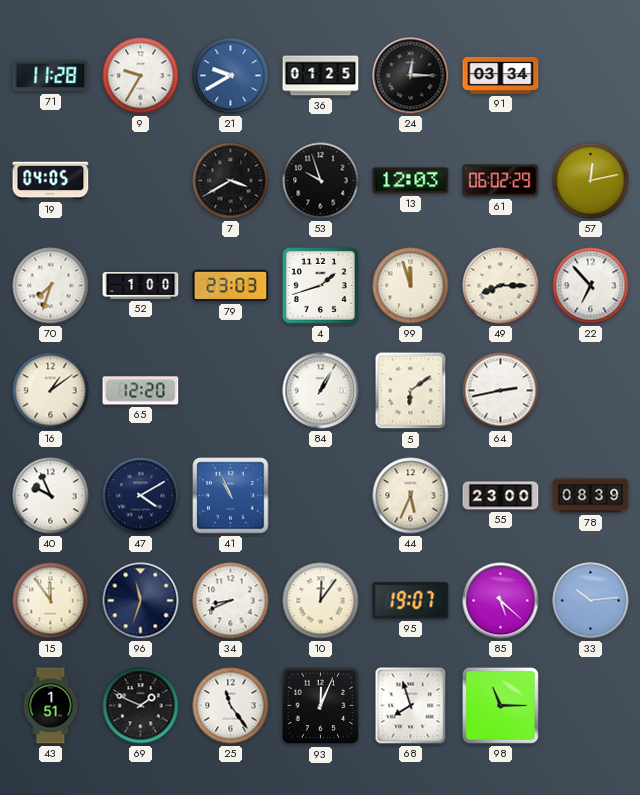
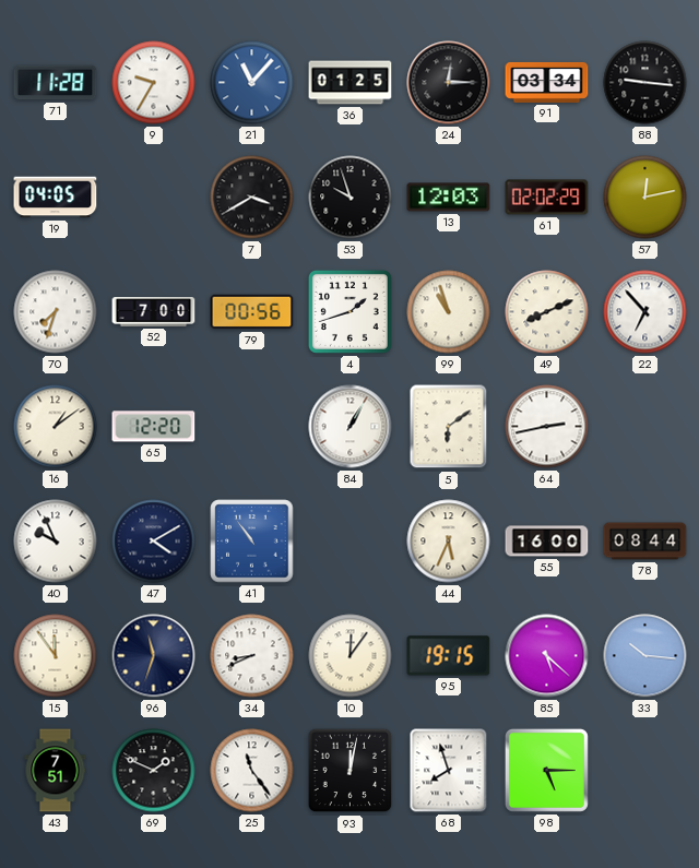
21: 9:40 -> 11:07
88: none -> 9:16
61: 06:02 -> 02:02
52: 1:00 -> 7:00
79: 23:03 -> 00:56
99: 11:57 -> 10:57
49: 8:15 -> 8:11
41: 10:56 -> 10:54
55: 23:00 -> 16:00
78: 08:39 -> 08:44
95: 19:07 -> 19:15
33: 10:14 -> 10:16
43: 1:51 -> 7:51
93: 12:04 -> 12:02
98: 11:15 -> 5:15
